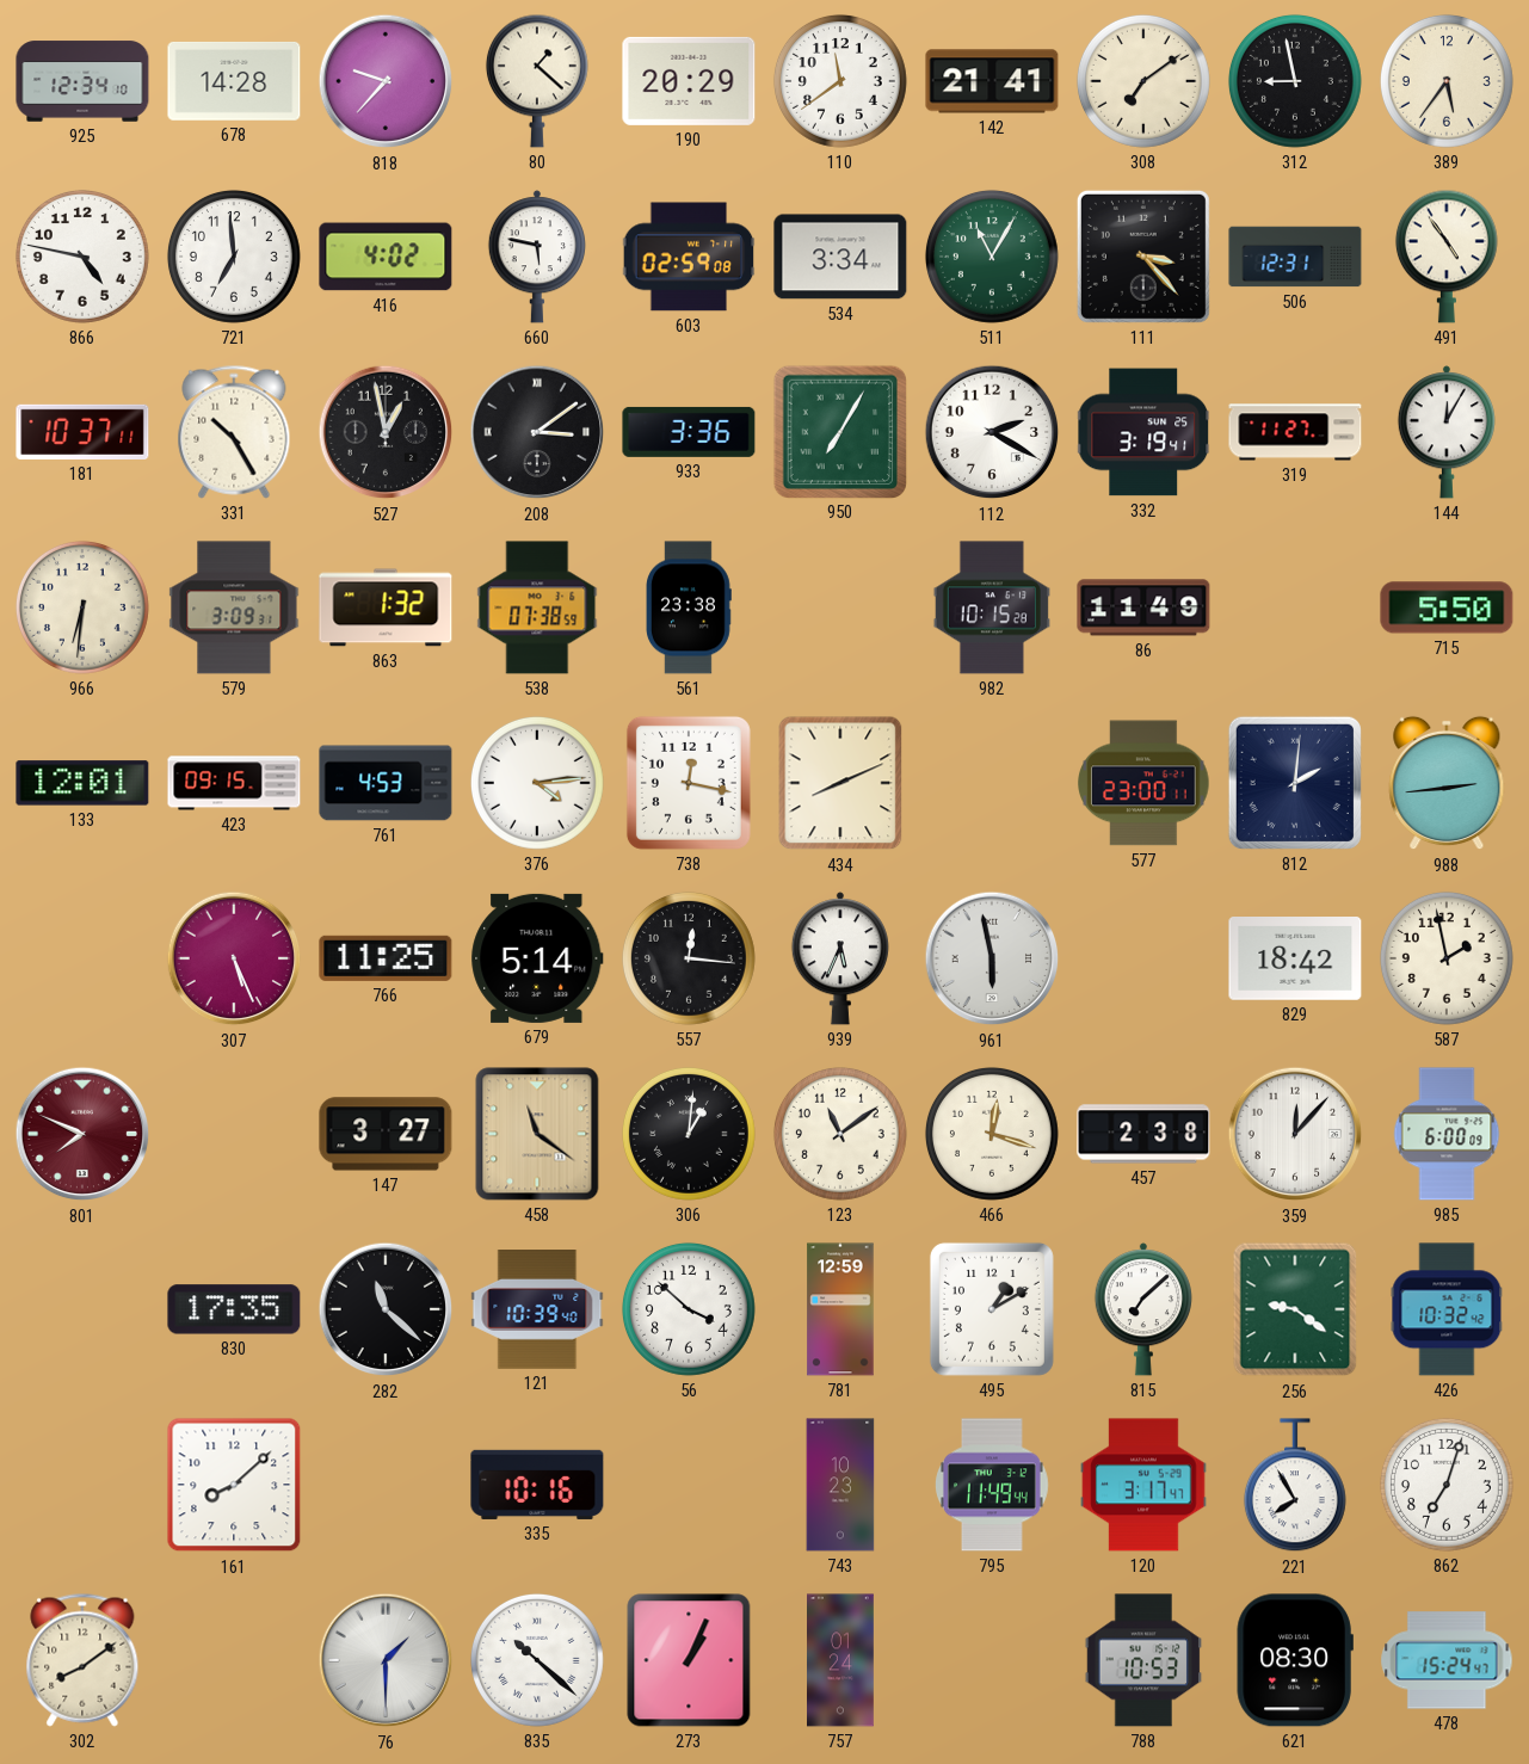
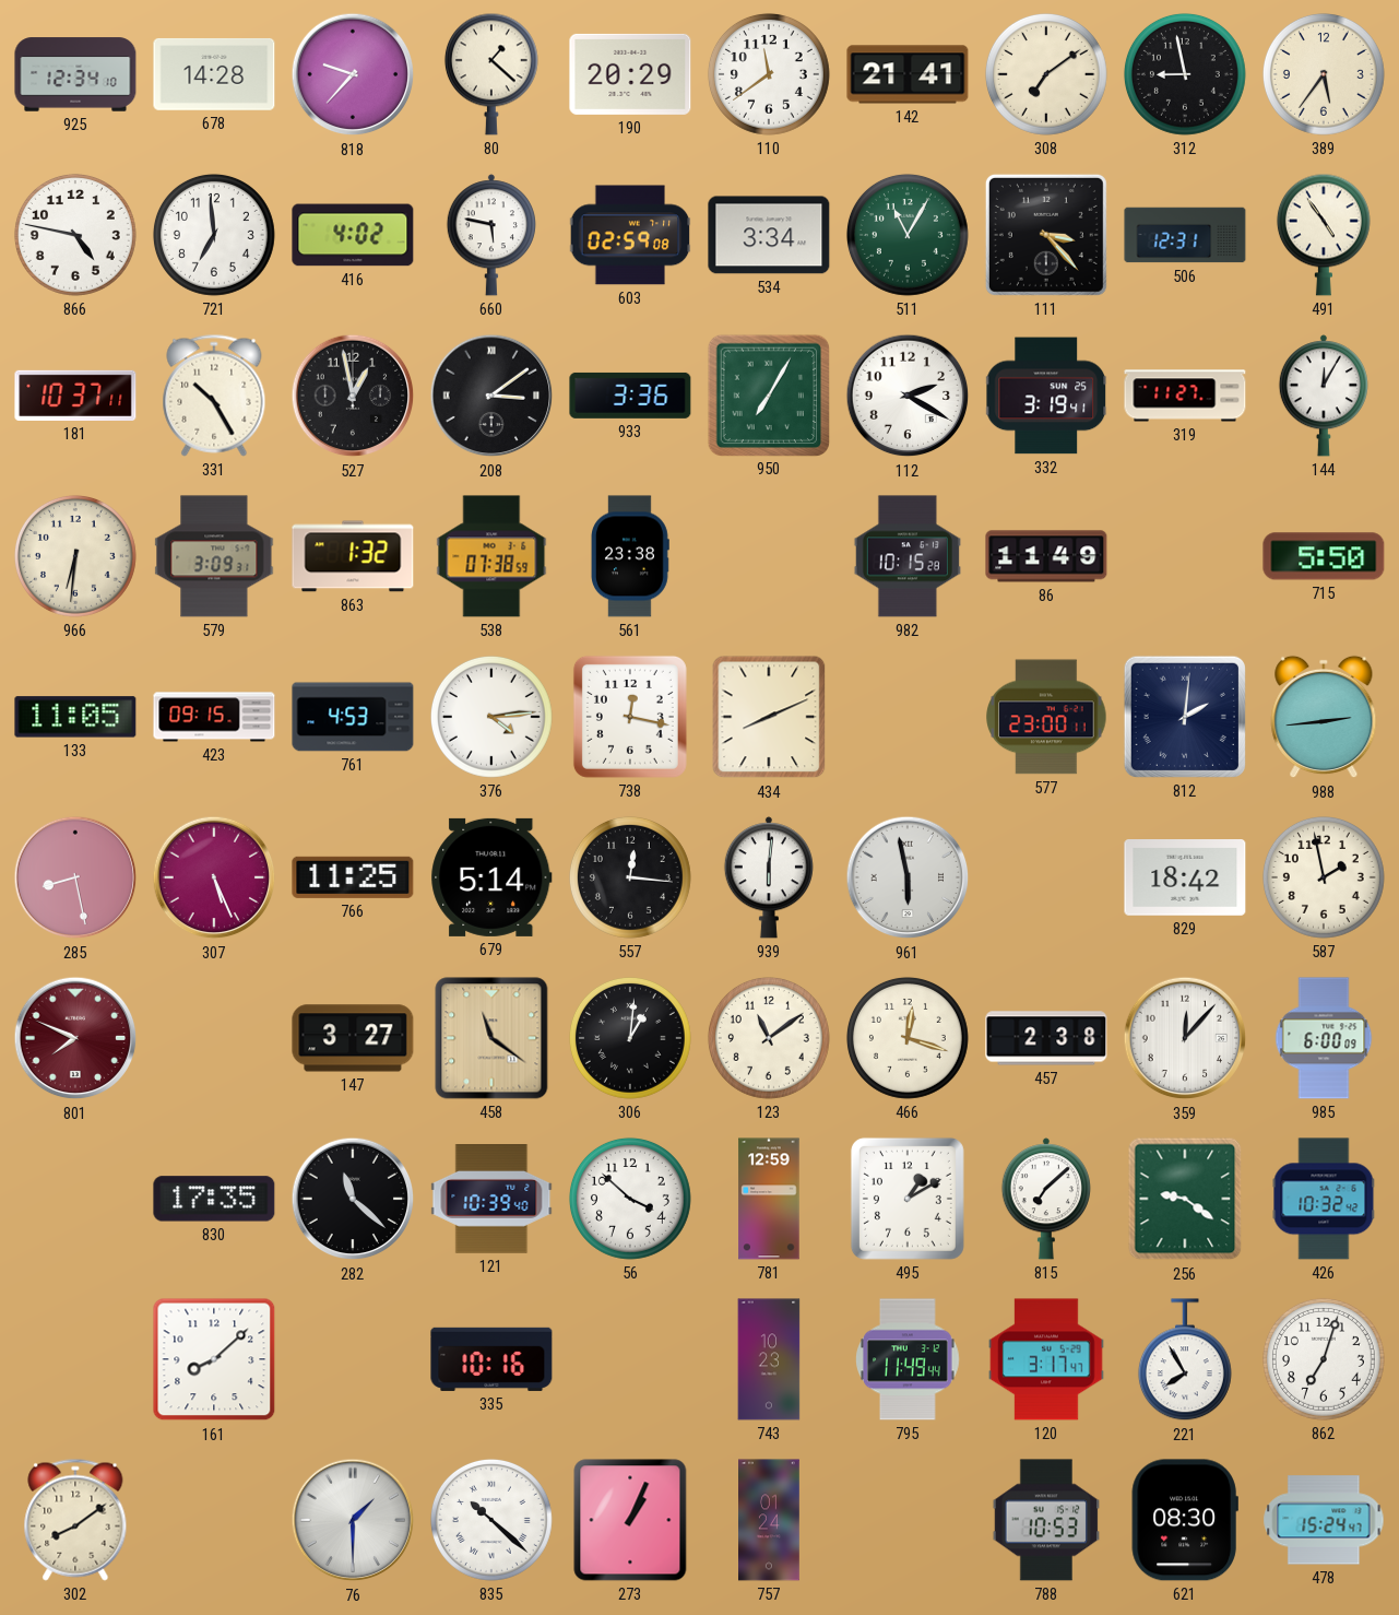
133: 12:01 -> 11:05
285: none -> 8:28
939: 5:34 -> 6:01
